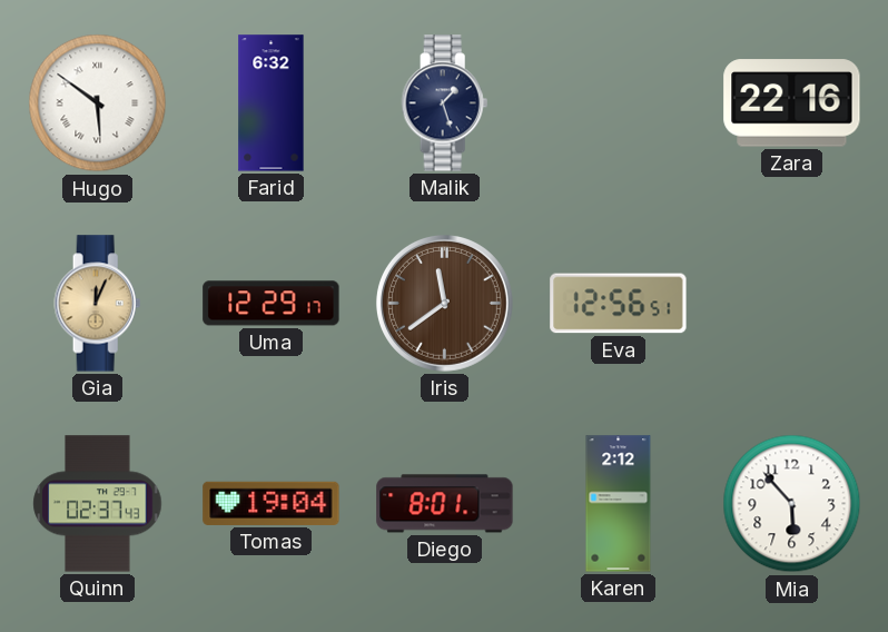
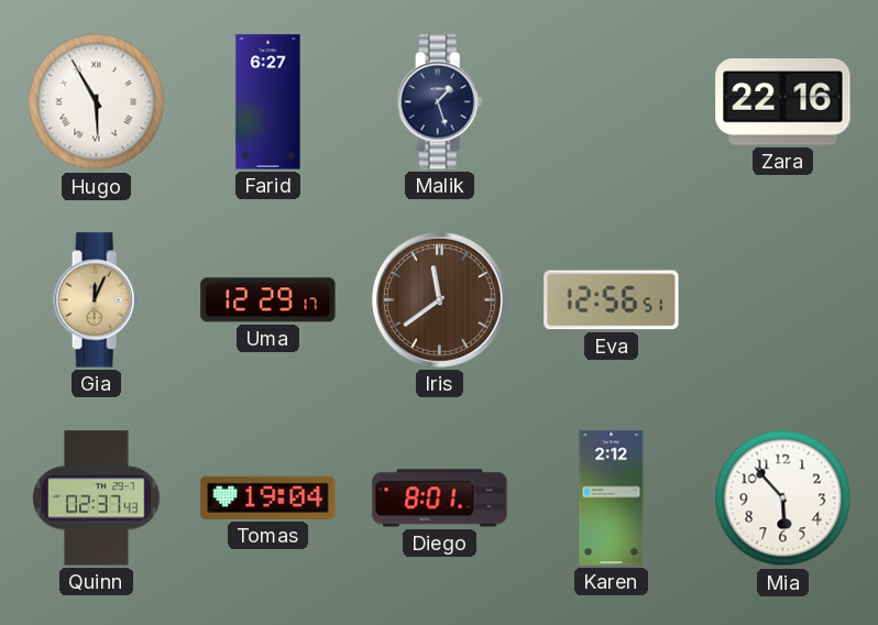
Hugo: 5:51 -> 5:55
Farid: 6:32 -> 6:27
